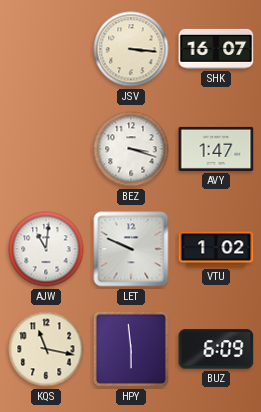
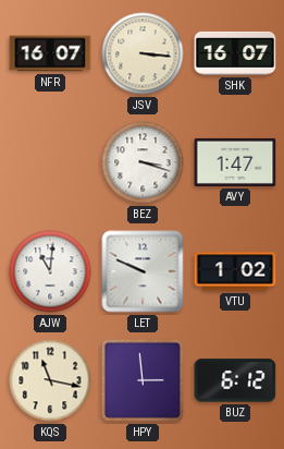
NFR: none -> 16:07
HPY: 5:59 -> 2:59
BUZ: 6:09 -> 6:12
